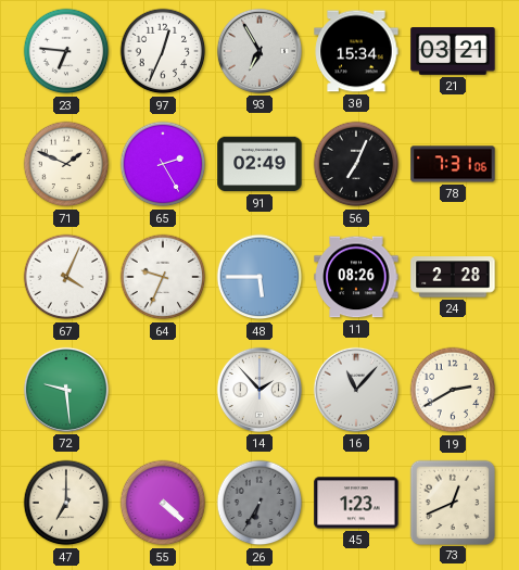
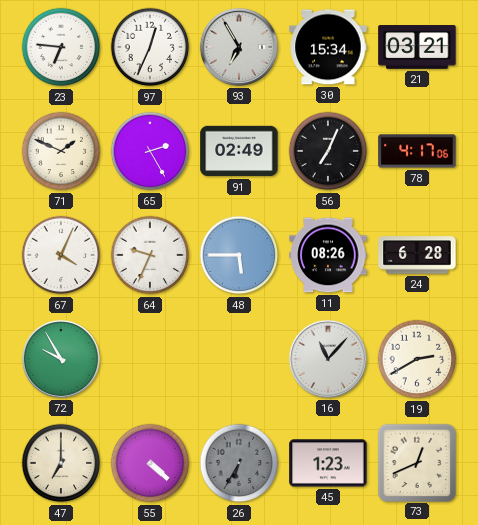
78: 7:31 -> 4:17
24: 2:28 -> 6:28
72: 9:29 -> 9:55
14: 1:53 -> none
